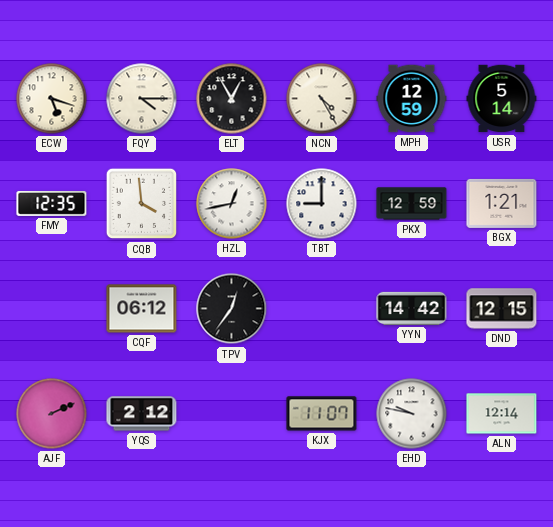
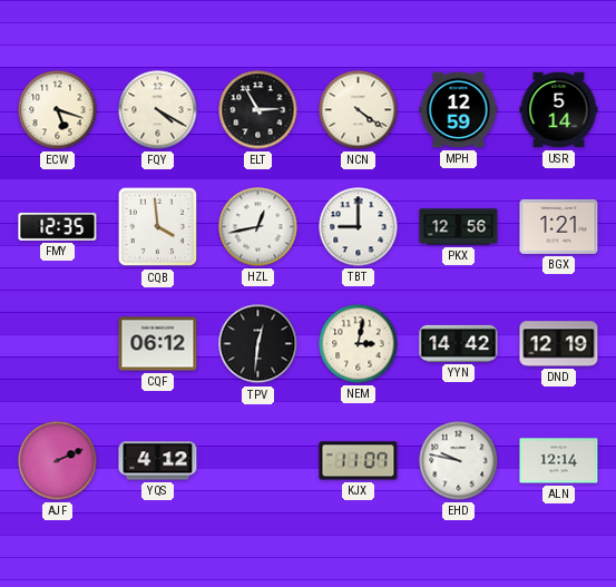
FQY: 4:15 -> 4:20
ELT: 12:55 -> 2:55
NCN: 4:25 -> 4:21
PKX: 12:59 -> 12:56
TPV: 12:36 -> 12:31
NEM: none -> 3:02
DND: 12:15 -> 12:19
YQS: 2:12 -> 4:12
